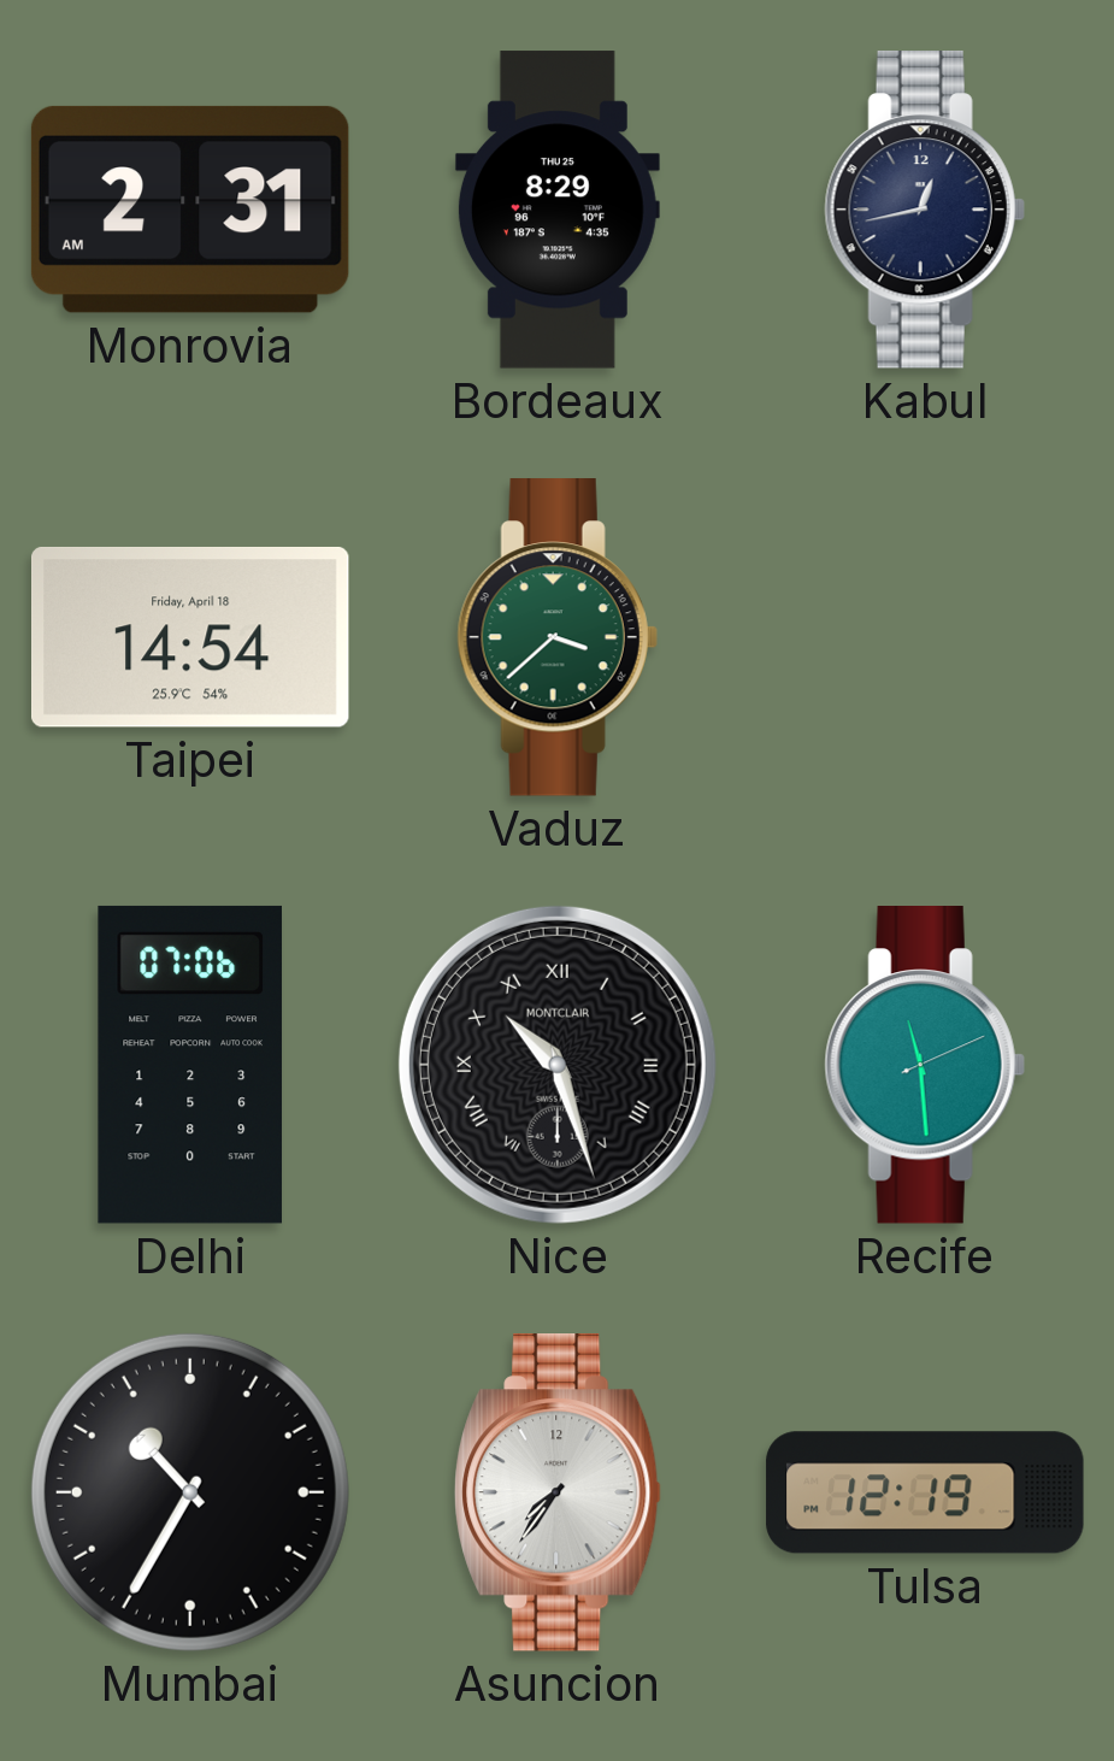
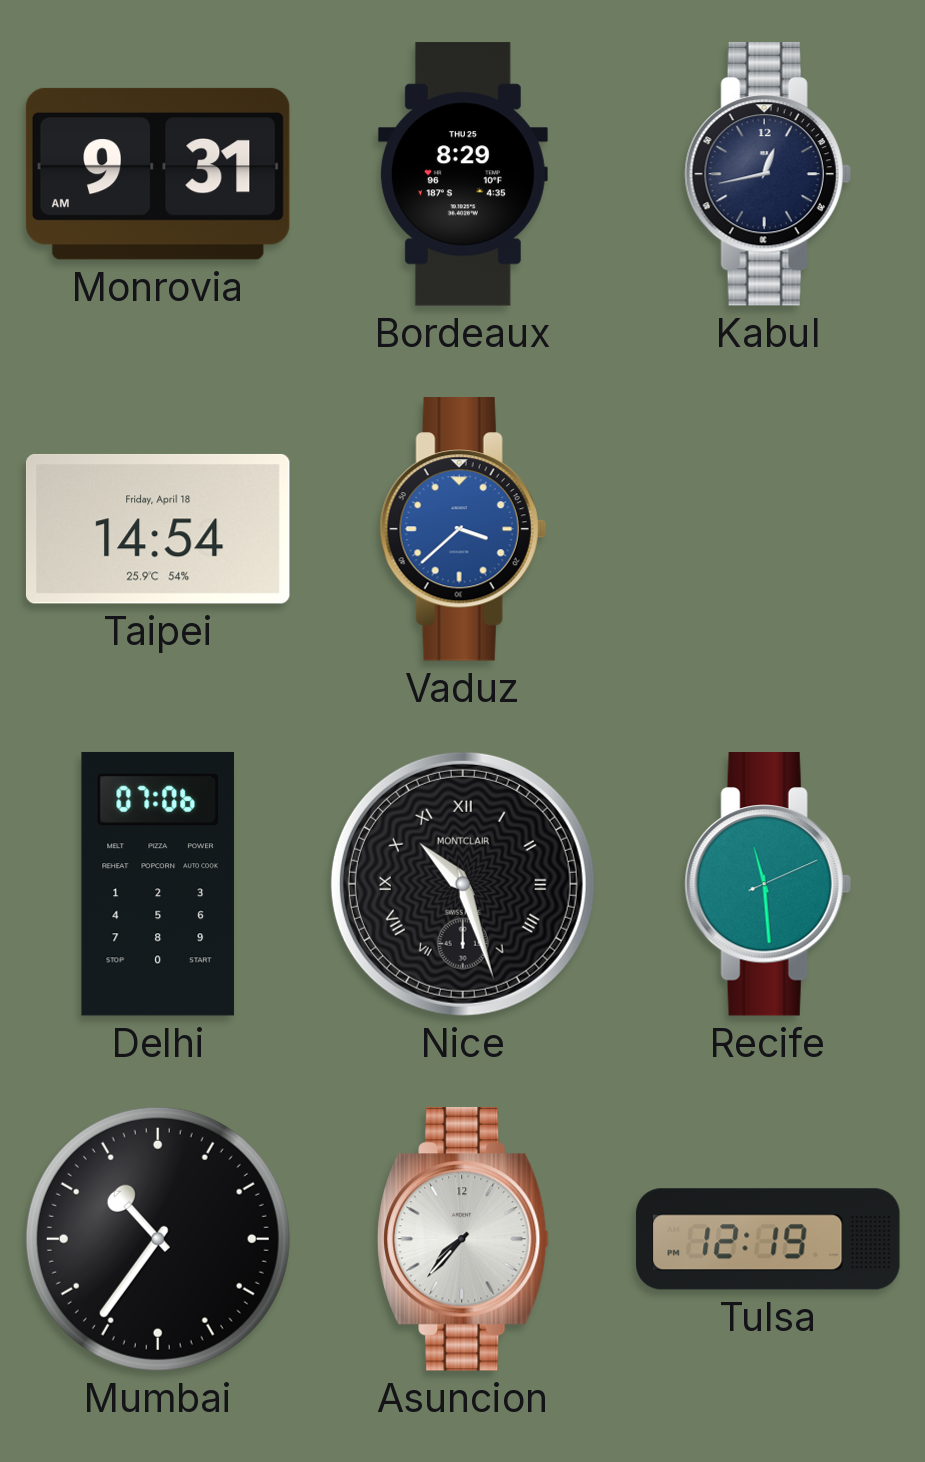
Monrovia: 2:31 -> 9:31
Vaduz dial: green -> blue
Mumbai: 10:35 -> 10:36
Asuncion: 7:36 -> 7:37
